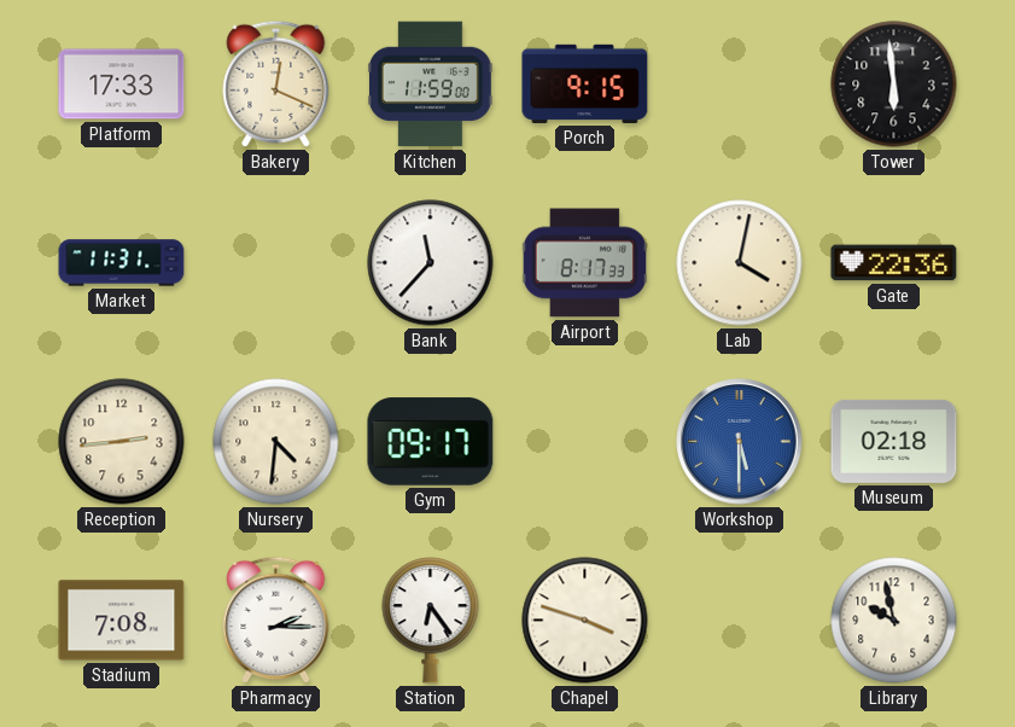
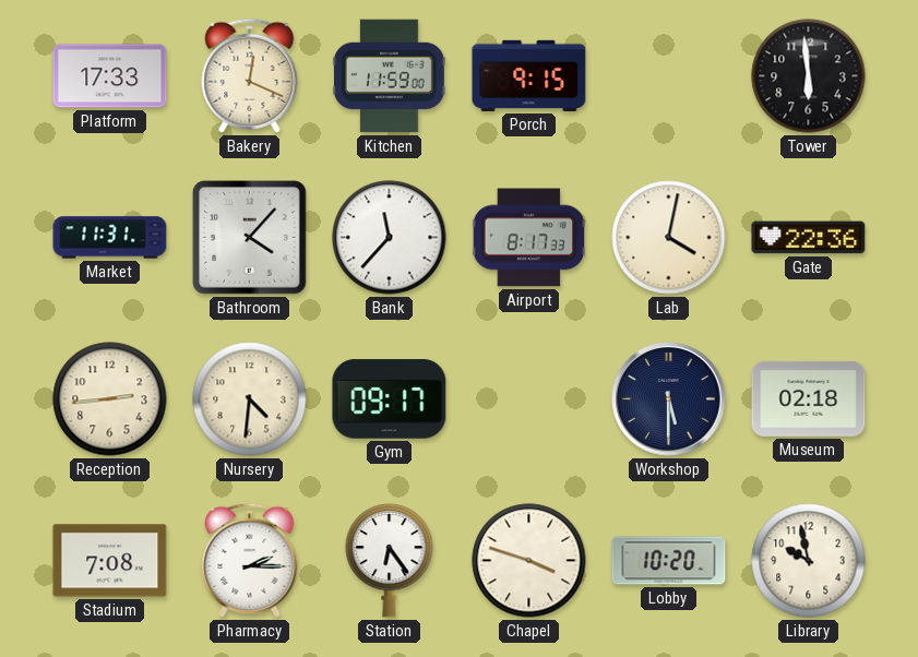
Bathroom: none -> 4:07
Workshop dial: blue -> navy
Lobby: none -> 10:20
